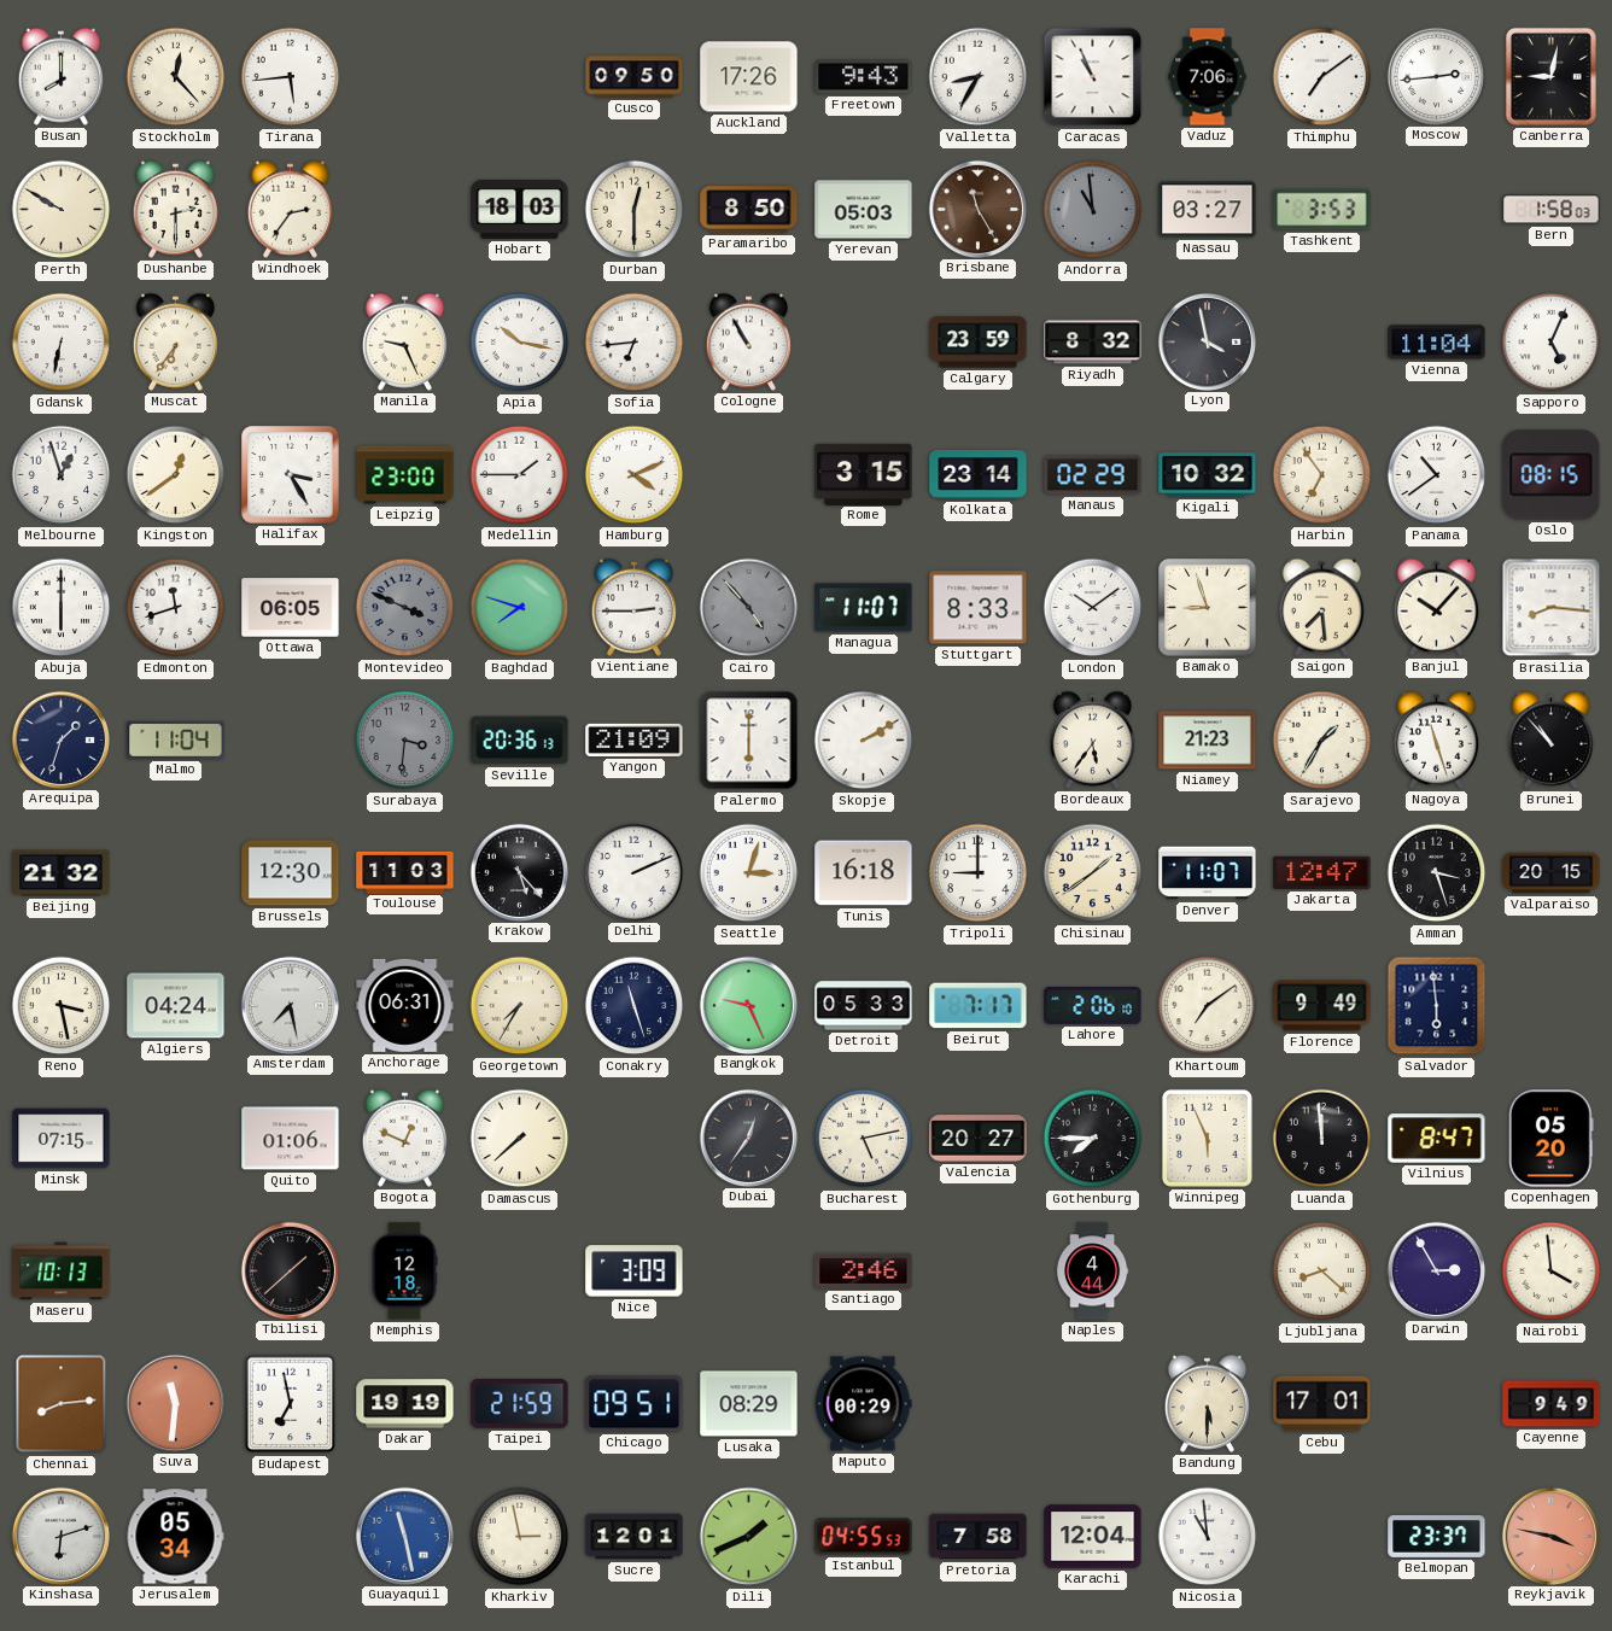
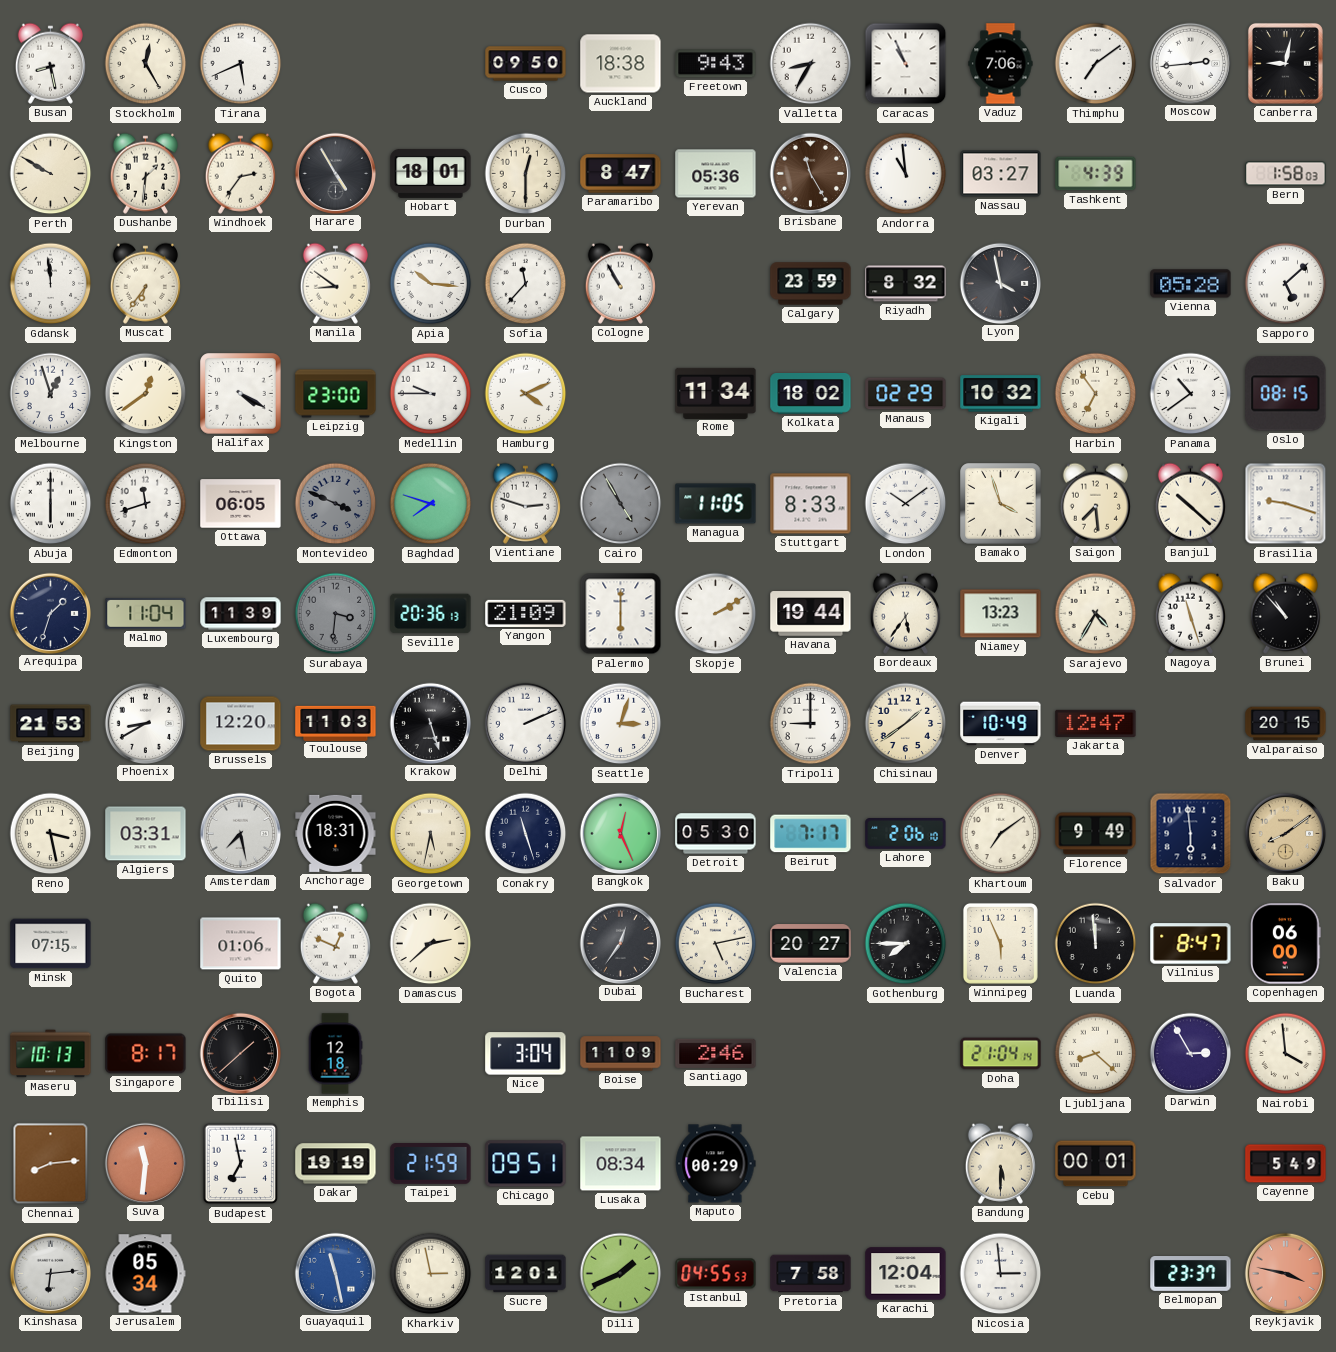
Busan: 8:00 -> 8:28
Stockholm: 12:23 -> 12:25
Tirana: 5:44 -> 5:41
Auckland: 17:26 -> 18:38
Dushanbe: 2:30 -> 1:31
Harare: none -> 4:55
Hobart: 18:03 -> 18:01
Paramaribo: 8:50 -> 8:47
Yerevan: 05:03 -> 05:36
Andorra dial: grey -> white
Tashkent: 3:53 -> 4:39
Gdansk: 6:32 -> 11:59
Manila: 9:26 -> 8:51
Apia: 10:17 -> 10:16
Sofia: 6:44 -> 11:37
Vienna: 11:04 -> 05:28
Sapporo: 5:04 -> 5:08
Halifax: 3:25 -> 4:20
Medellin: 1:45 -> 9:45
Rome: 3:15 -> 11:34
Kolkata: 23:14 -> 18:02
Vientiane: 2:45 -> 2:48
Cairo: 4:53 -> 4:55
Managua: 11:07 -> 11:05
Bamako: 8:57 -> 3:57
Banjul: 10:07 -> 10:22
Brasilia: 8:16 -> 9:18
Luxembourg: none -> 11:39
Havana: none -> 19:44
Niamey: 21:23 -> 13:23
Sarajevo: 1:35 -> 4:35
Beijing: 21:32 -> 21:53
Phoenix: none -> 8:40
Brussels: 12:30 -> 12:20
Krakow: 5:23 -> 5:27
Tunis: 16:18 -> none
Denver: 11:07 -> 10:49
Amman: 3:27 -> none
Algiers: 04:24 -> 03:31
Anchorage: 06:31 -> 18:31
Georgetown: 7:35 -> 5:32
Bangkok: 9:26 -> 12:26
Detroit: 05:33 -> 05:30
Baku: none -> 8:09
Damascus: 7:38 -> 2:38
Copenhagen: 05:20 -> 06:00
Singapore: none -> 8:17
Nice: 3:09 -> 3:04
Boise: none -> 11:09
Naples: 4:44 -> none
Doha: none -> 21:04
Lusaka: 08:29 -> 08:34
Cebu: 17:01 -> 00:01
Cayenne: 9:49 -> 5:49
Kinshasa: 6:12 -> 6:14
Nicosia: 10:59 -> 2:59
